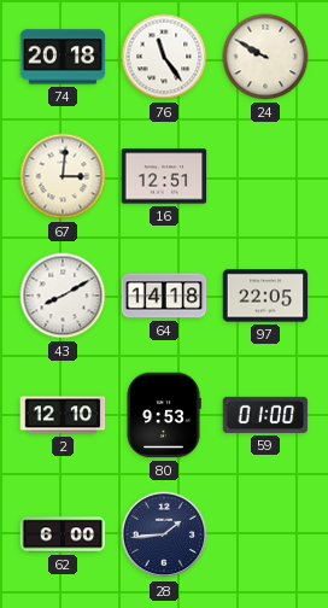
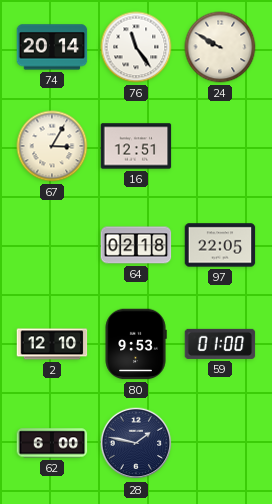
74: 20:18 -> 20:14
67: 3:01 -> 3:05
43: 8:10 -> none
64: 14:18 -> 02:18
28: 1:44 -> 1:47
